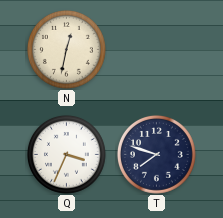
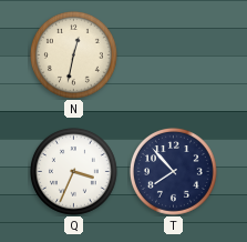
T: 7:48 -> 7:53
